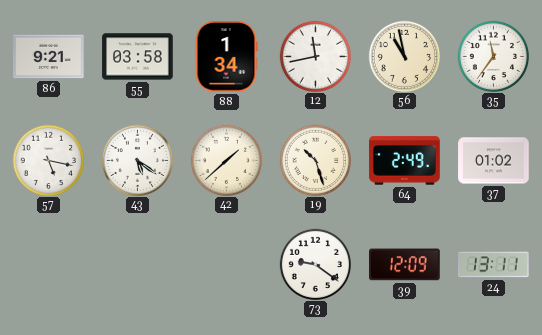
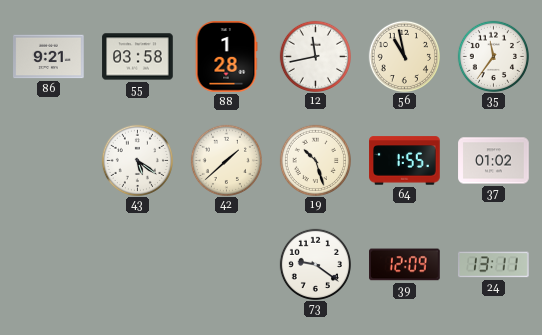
88: 1:34 -> 1:28
57: 5:17 -> none
64: 2:49 -> 1:55
